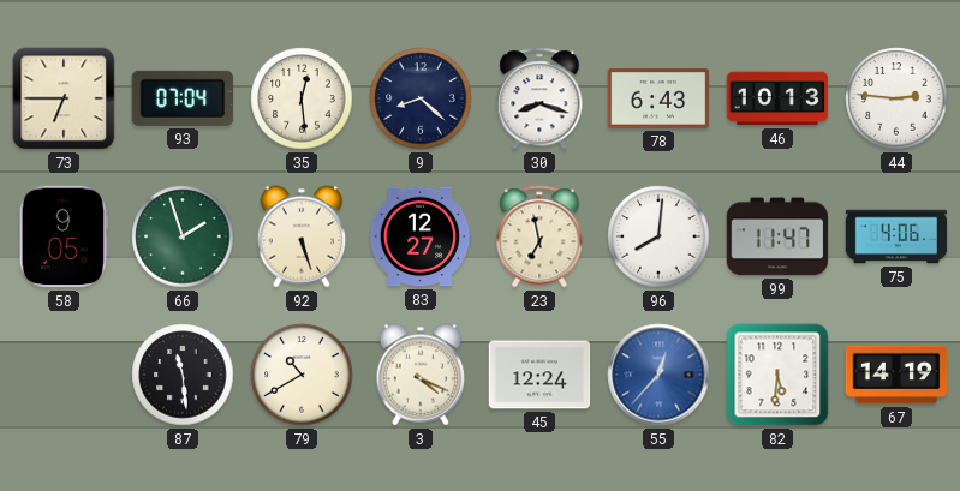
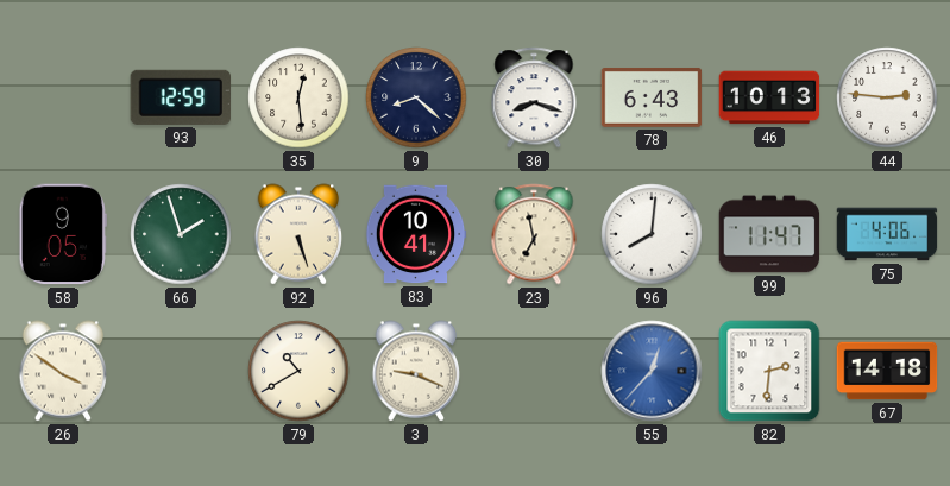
73: 6:45 -> none
93: 07:04 -> 12:59
83: 12:27 -> 10:41
26: none -> 3:51
87: 11:29 -> none
3: 4:19 -> 9:19
45: 12:24 -> none
82: 5:31 -> 2:31
67: 14:19 -> 14:18
